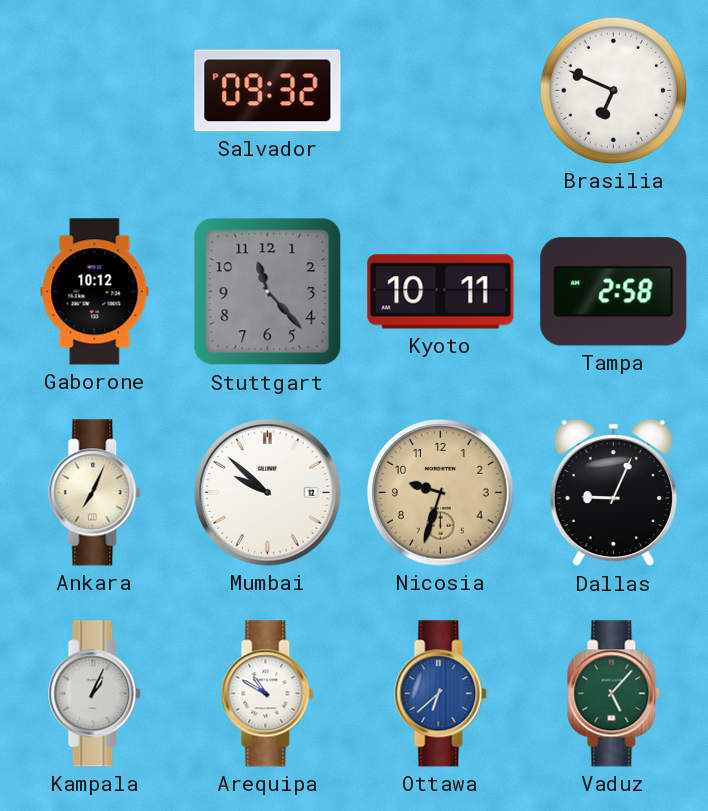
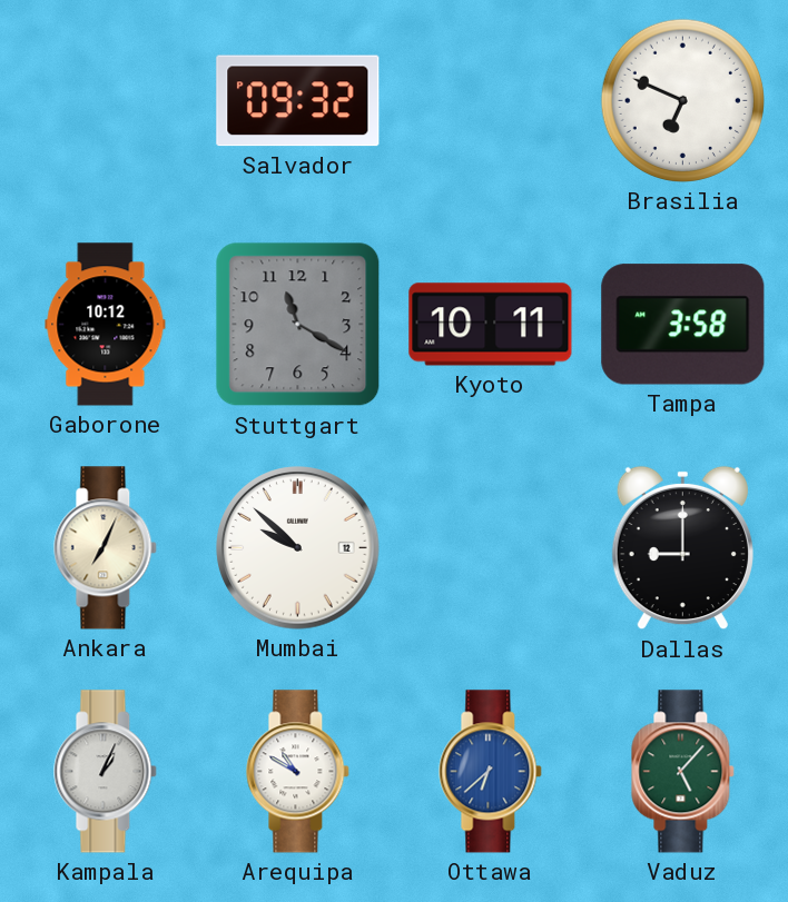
Stuttgart: 11:23 -> 11:20
Tampa: 2:58 -> 3:58
Nicosia: 9:33 -> none
Dallas: 9:04 -> 9:00
